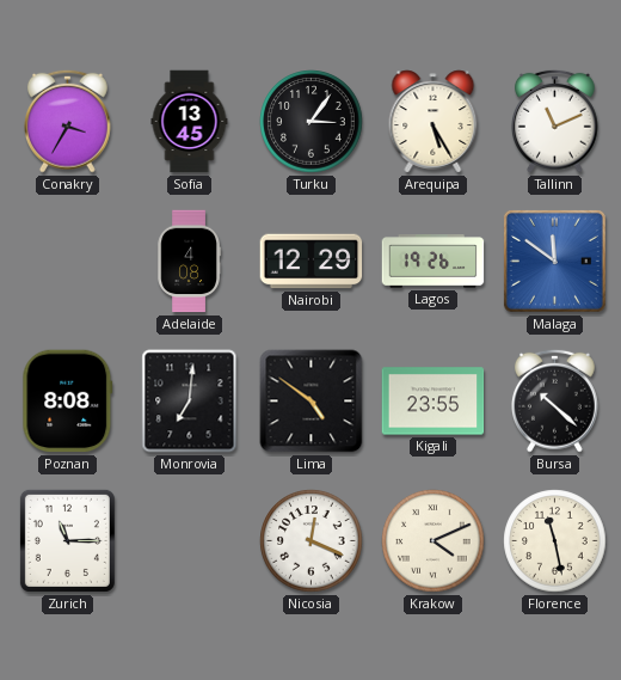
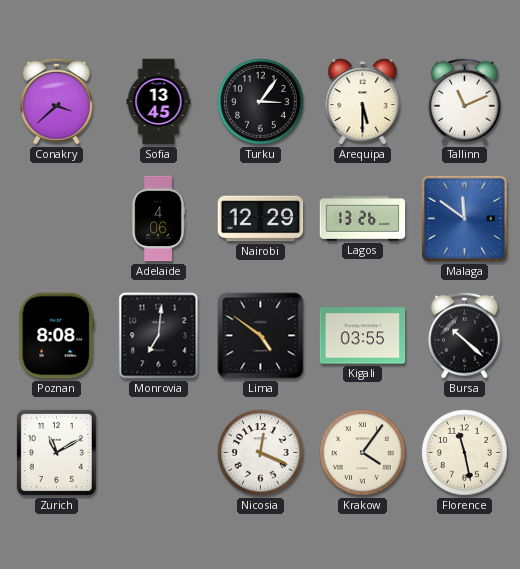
Conakry: 3:35 -> 3:38
Arequipa: 5:25 -> 5:30
Adelaide: 4:08 -> 4:06
Lagos: 19:26 -> 13:26
Kigali: 23:55 -> 03:55
Zurich: 11:15 -> 11:10
Krakow: 4:11 -> 4:06
